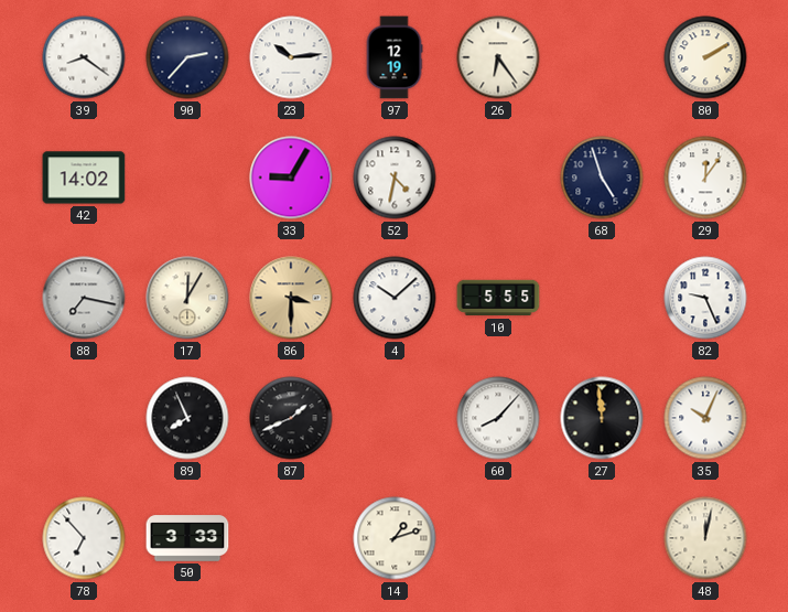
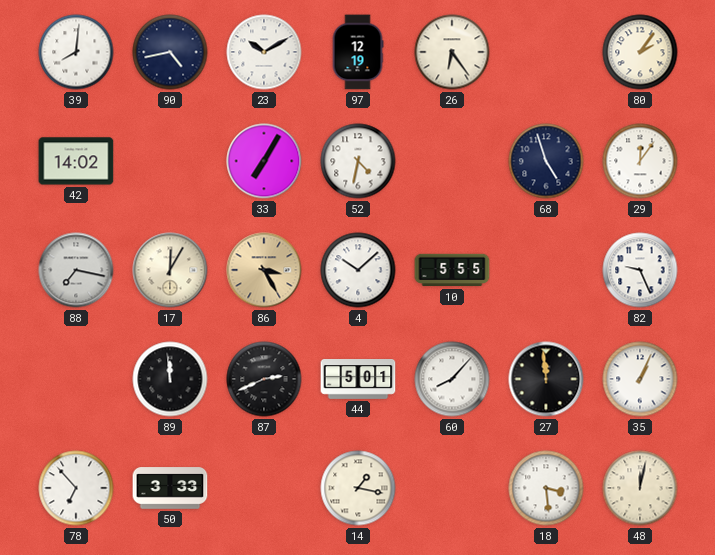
39: 8:21 -> 8:01
90: 2:37 -> 4:43
23: 10:14 -> 10:10
80: 2:10 -> 2:06
33: 9:05 -> 7:05
86: 3:30 -> 3:25
89: 7:56 -> 11:59
87: 1:41 -> 2:41
44: none -> 5:01
35: 10:04 -> 1:04
14: 1:12 -> 1:17
18: none -> 3:29
